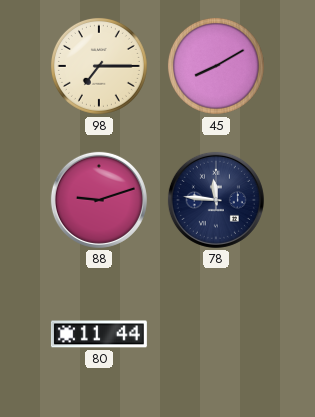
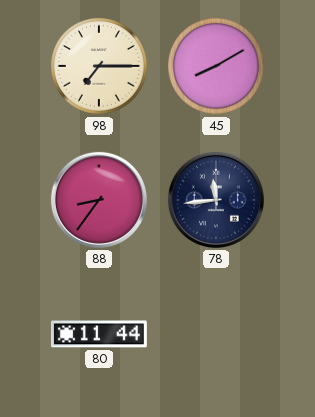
88: 9:12 -> 8:36
78: 11:46 -> 11:44
